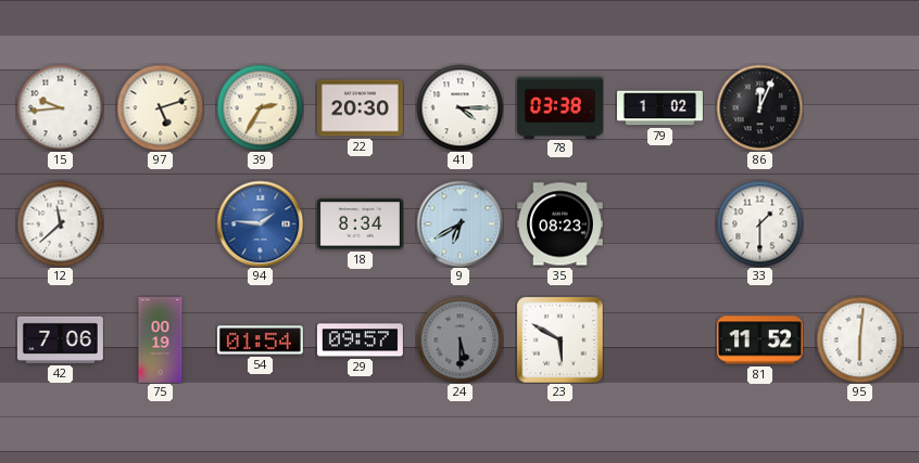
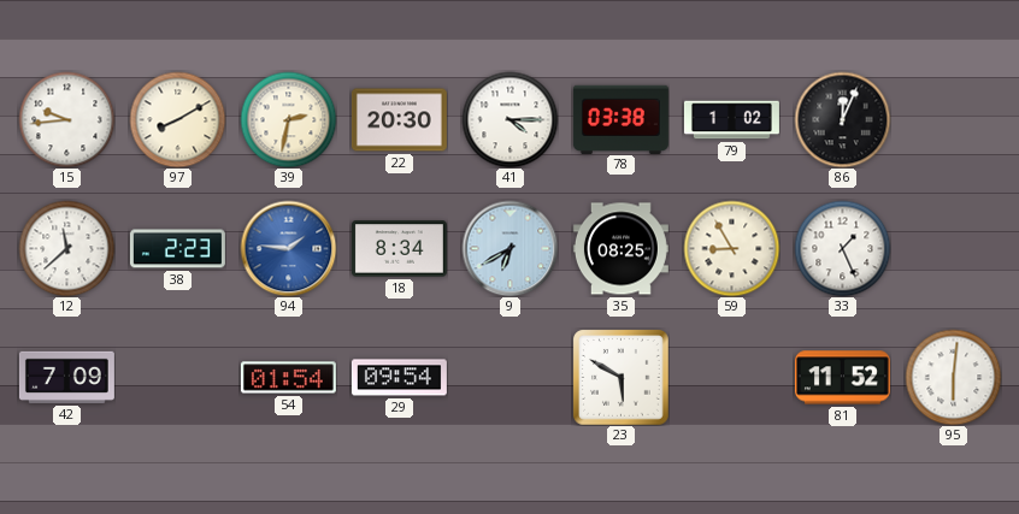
97: 5:12 -> 8:10
39: 2:35 -> 2:32
38: none -> 2:23
35: 08:23 -> 08:25
59: none -> 8:55
33: 1:30 -> 1:26
42: 7:06 -> 7:09
75: 00:19 -> none
29: 09:57 -> 09:54
24: 5:30 -> none
